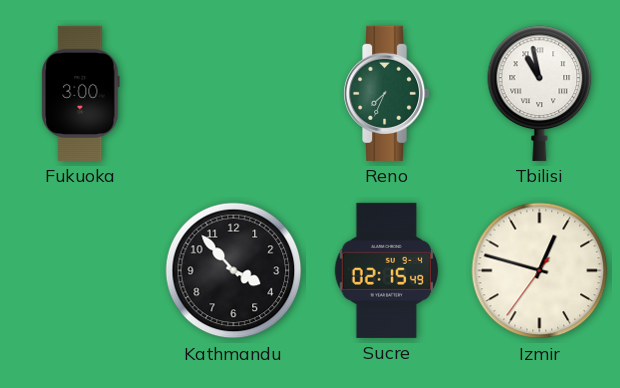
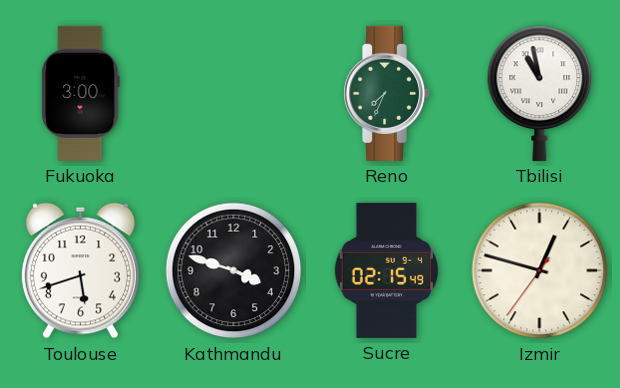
Toulouse: none -> 5:42
Kathmandu: 3:53 -> 3:48
